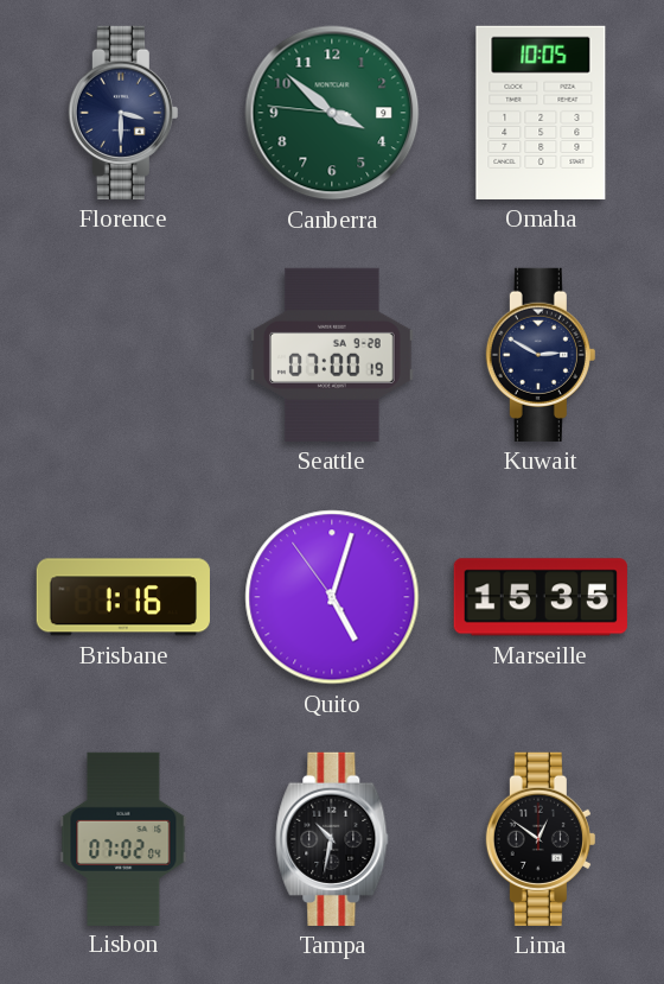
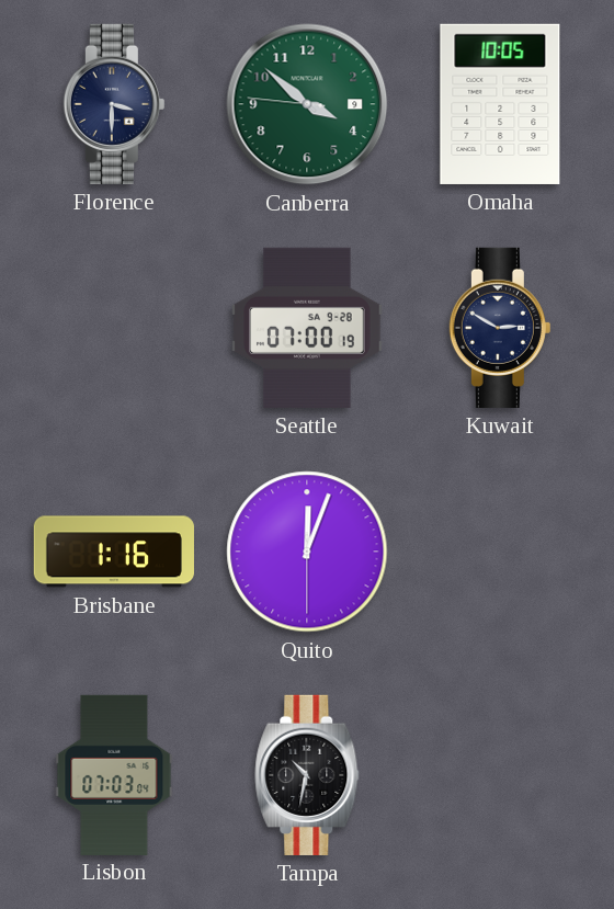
Quito: 5:02 -> 12:03
Marseille: 15:35 -> none
Lisbon: 07:02 -> 07:03
Lima: 12:51 -> none
